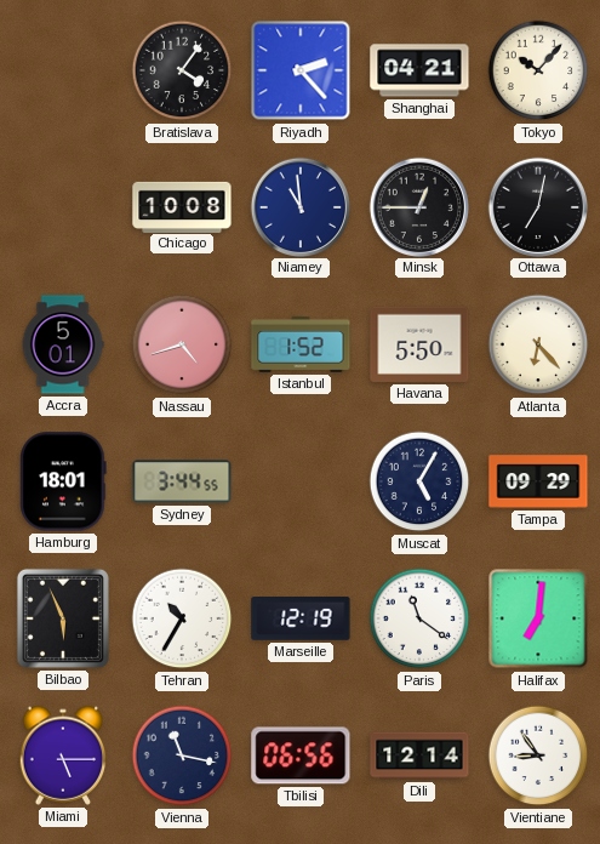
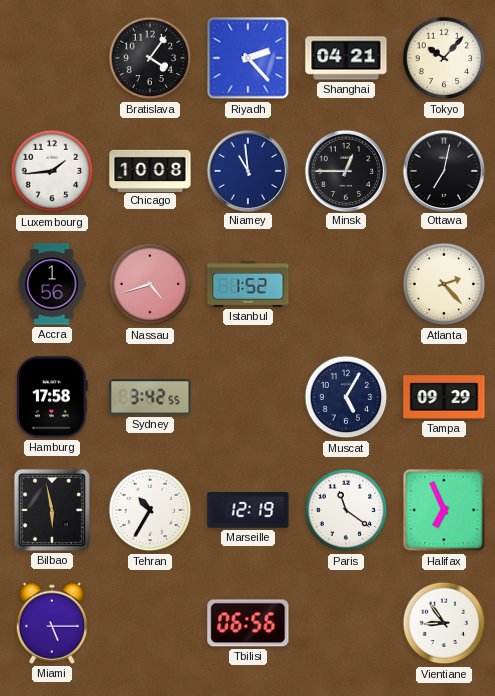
Luxembourg: none -> 1:44
Accra: 5:01 -> 1:56
Havana: 5:50 -> none
Atlanta: 6:23 -> 2:23
Hamburg: 18:01 -> 17:58
Sydney: 3:44 -> 3:42
Bilbao: 5:56 -> 5:58
Halifax: 7:01 -> 6:56
Vienna: 11:17 -> none
Dili: 12:14 -> none
